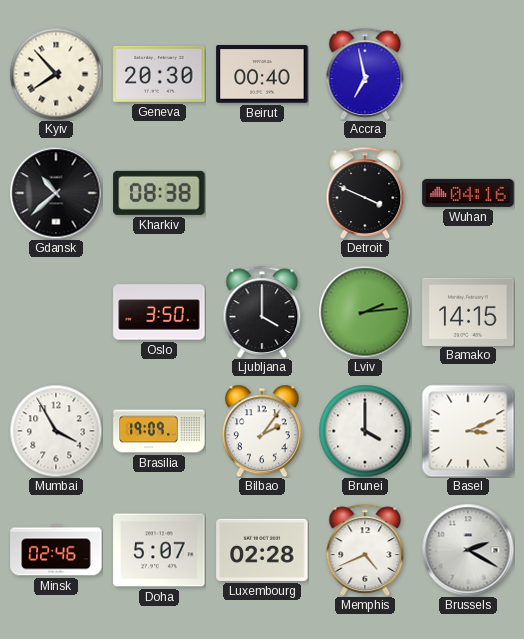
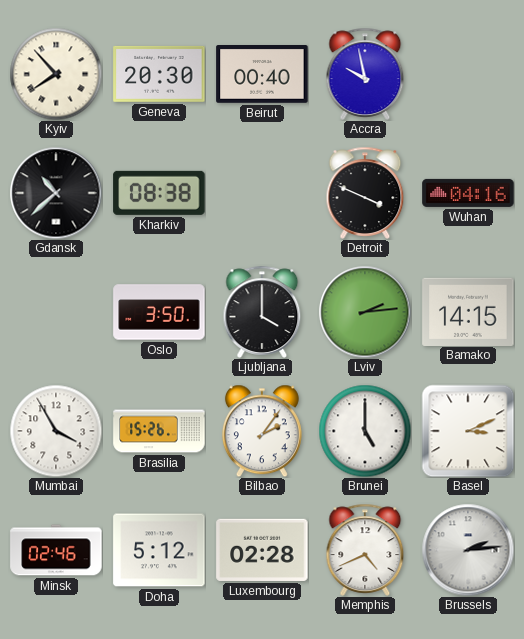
Accra: 6:58 -> 9:58
Brasilia: 19:09 -> 15:26
Brunei: 4:00 -> 5:00
Doha: 5:07 -> 5:12
Brussels: 2:20 -> 2:14
